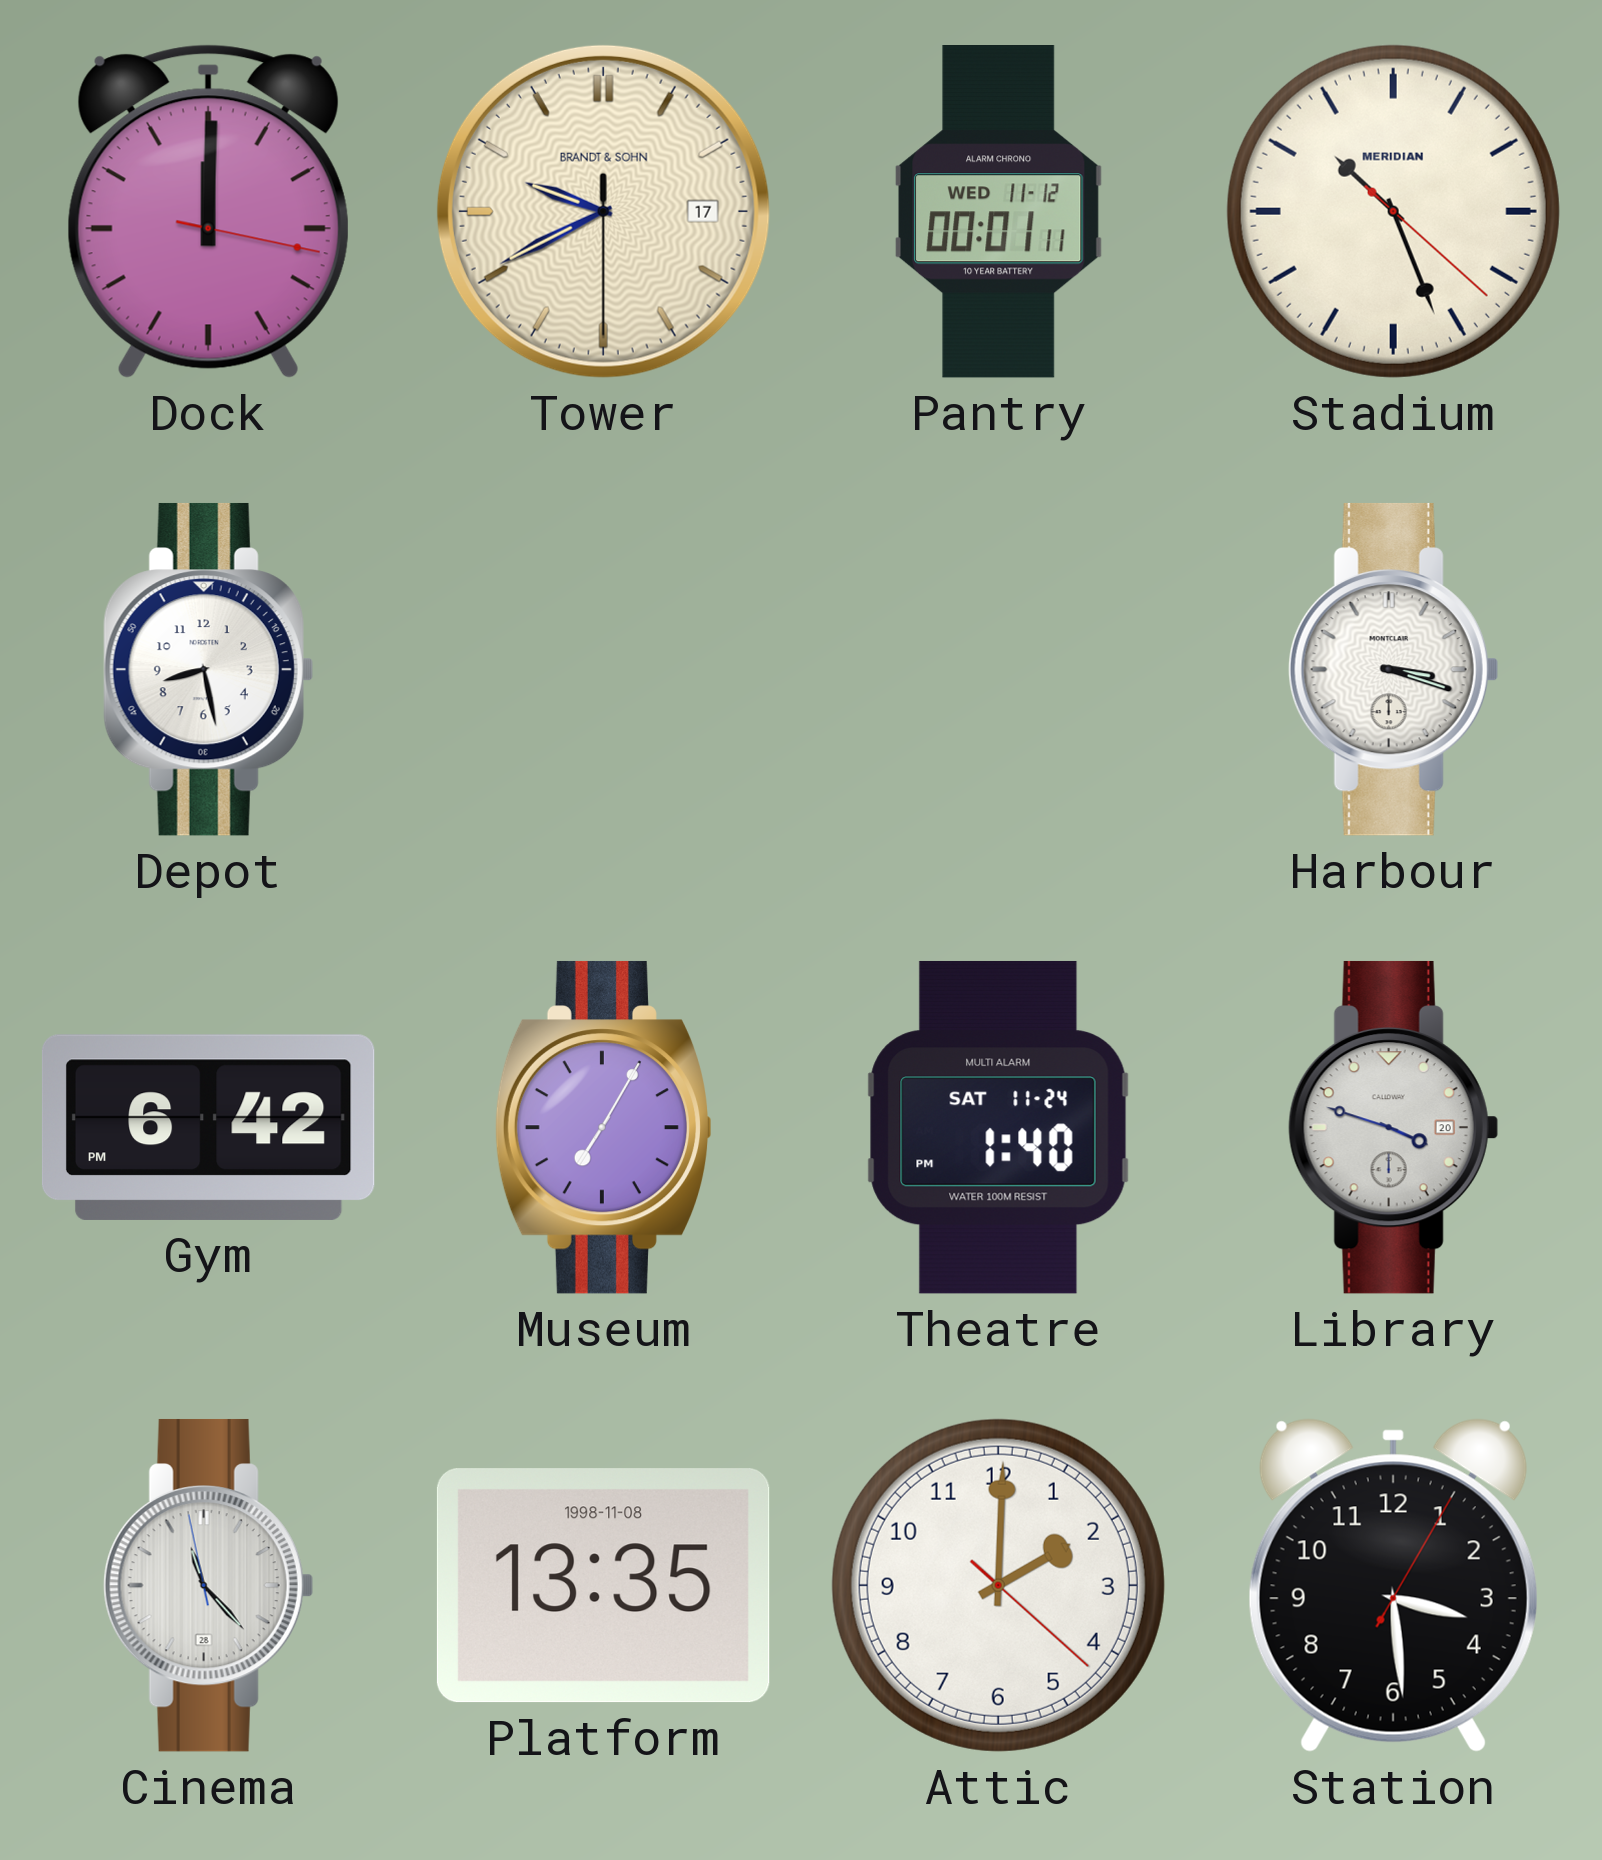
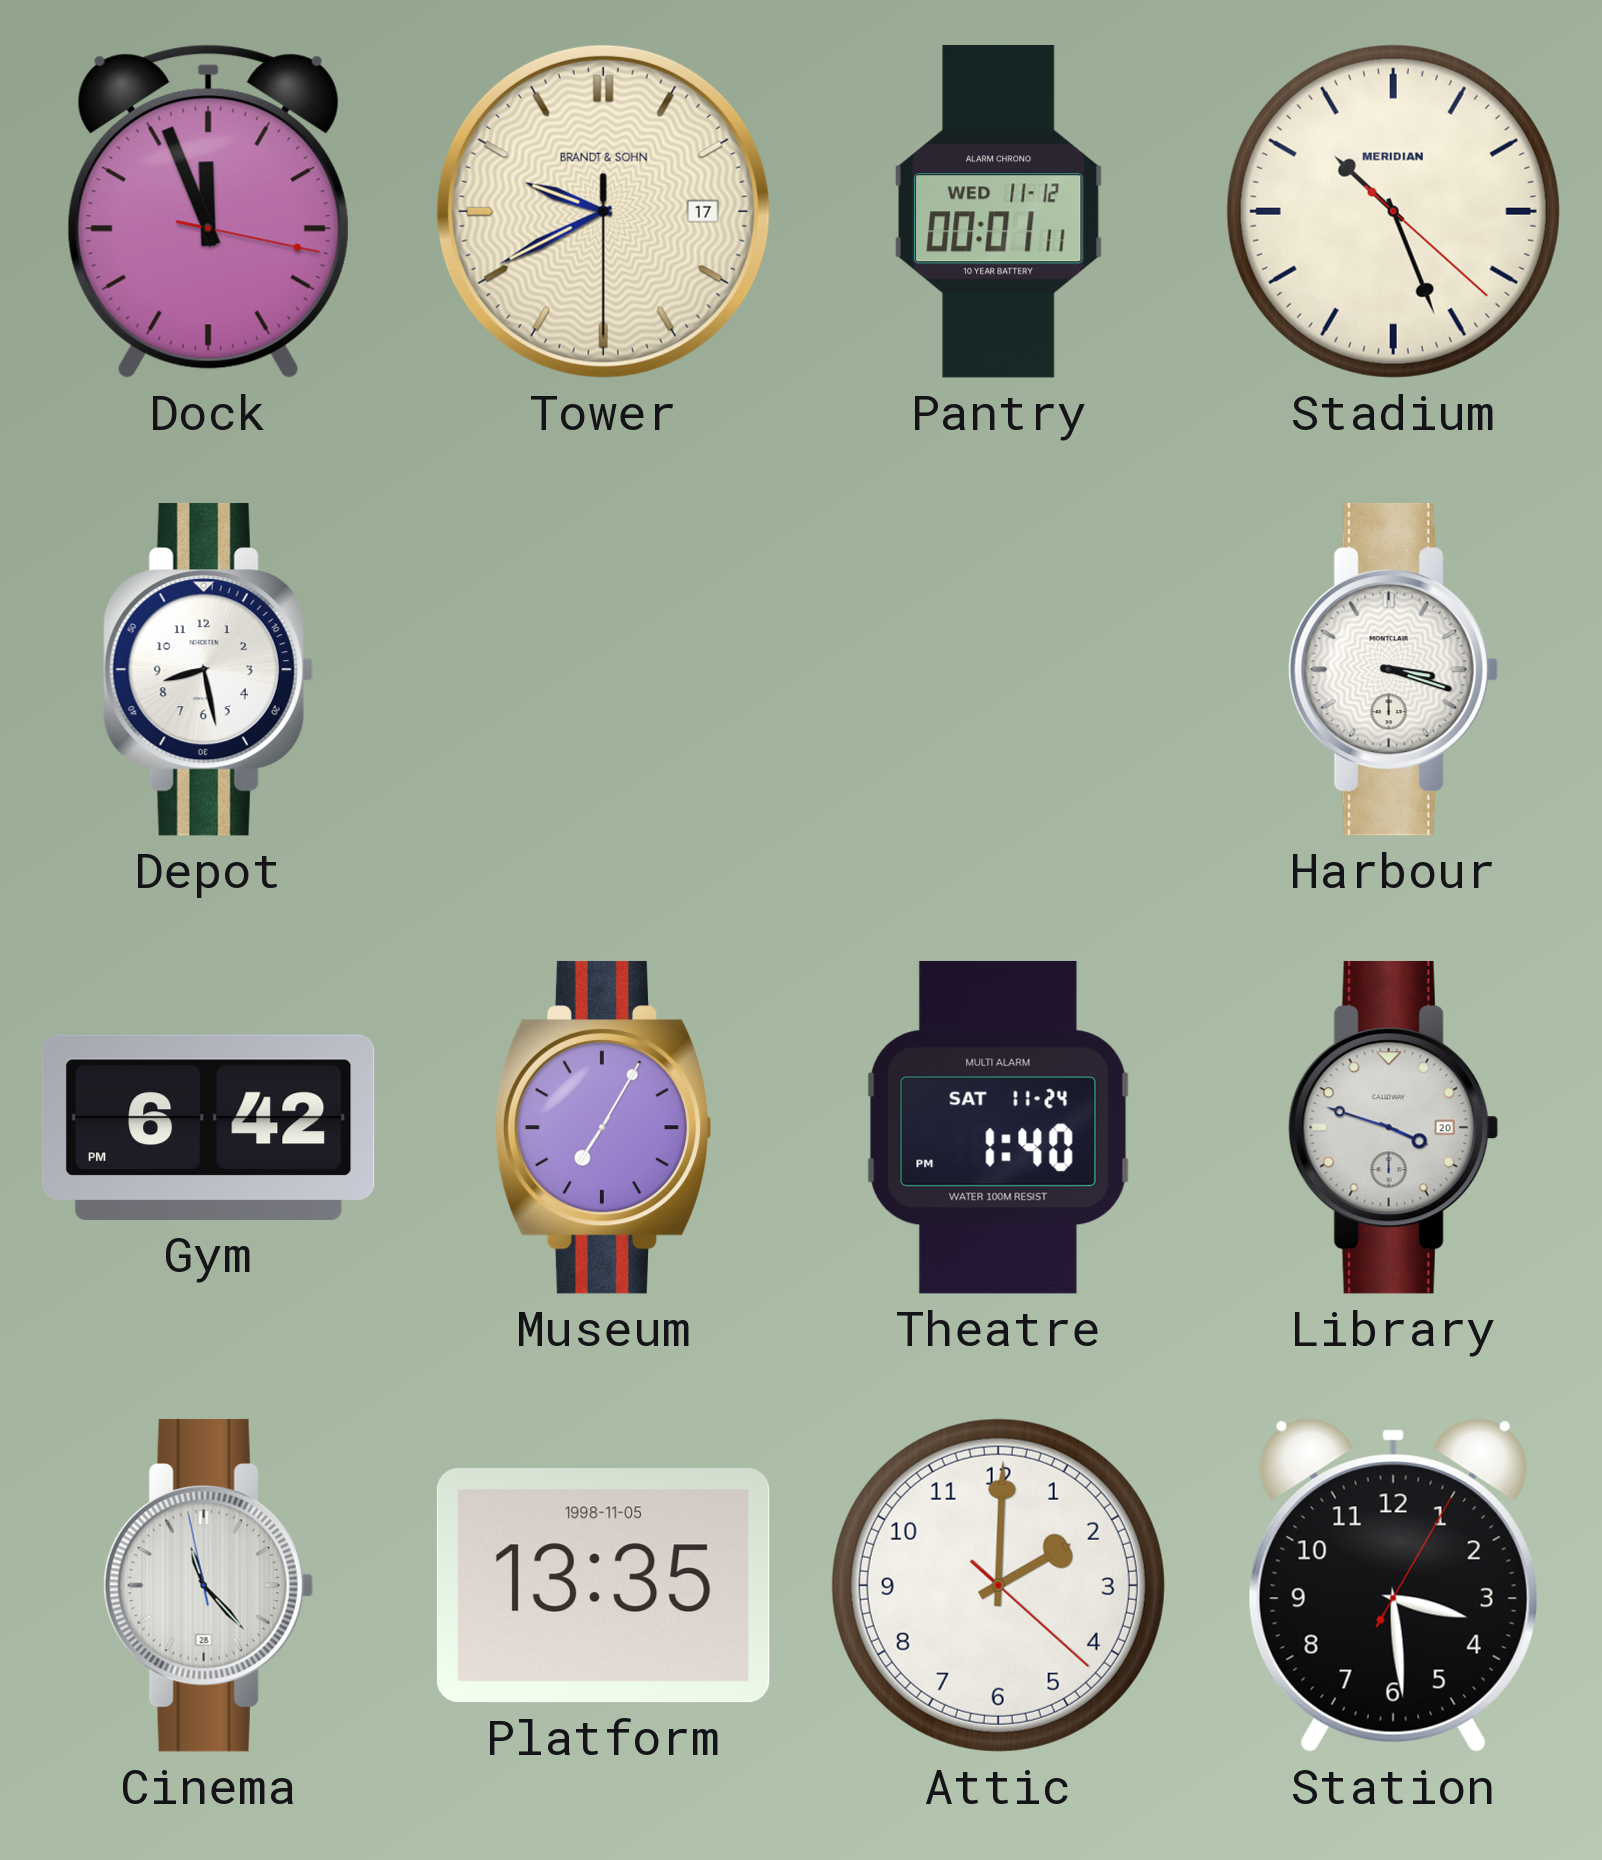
Dock: 12:00 -> 11:56
Platform date: 1998-11-08 -> 1998-11-05
